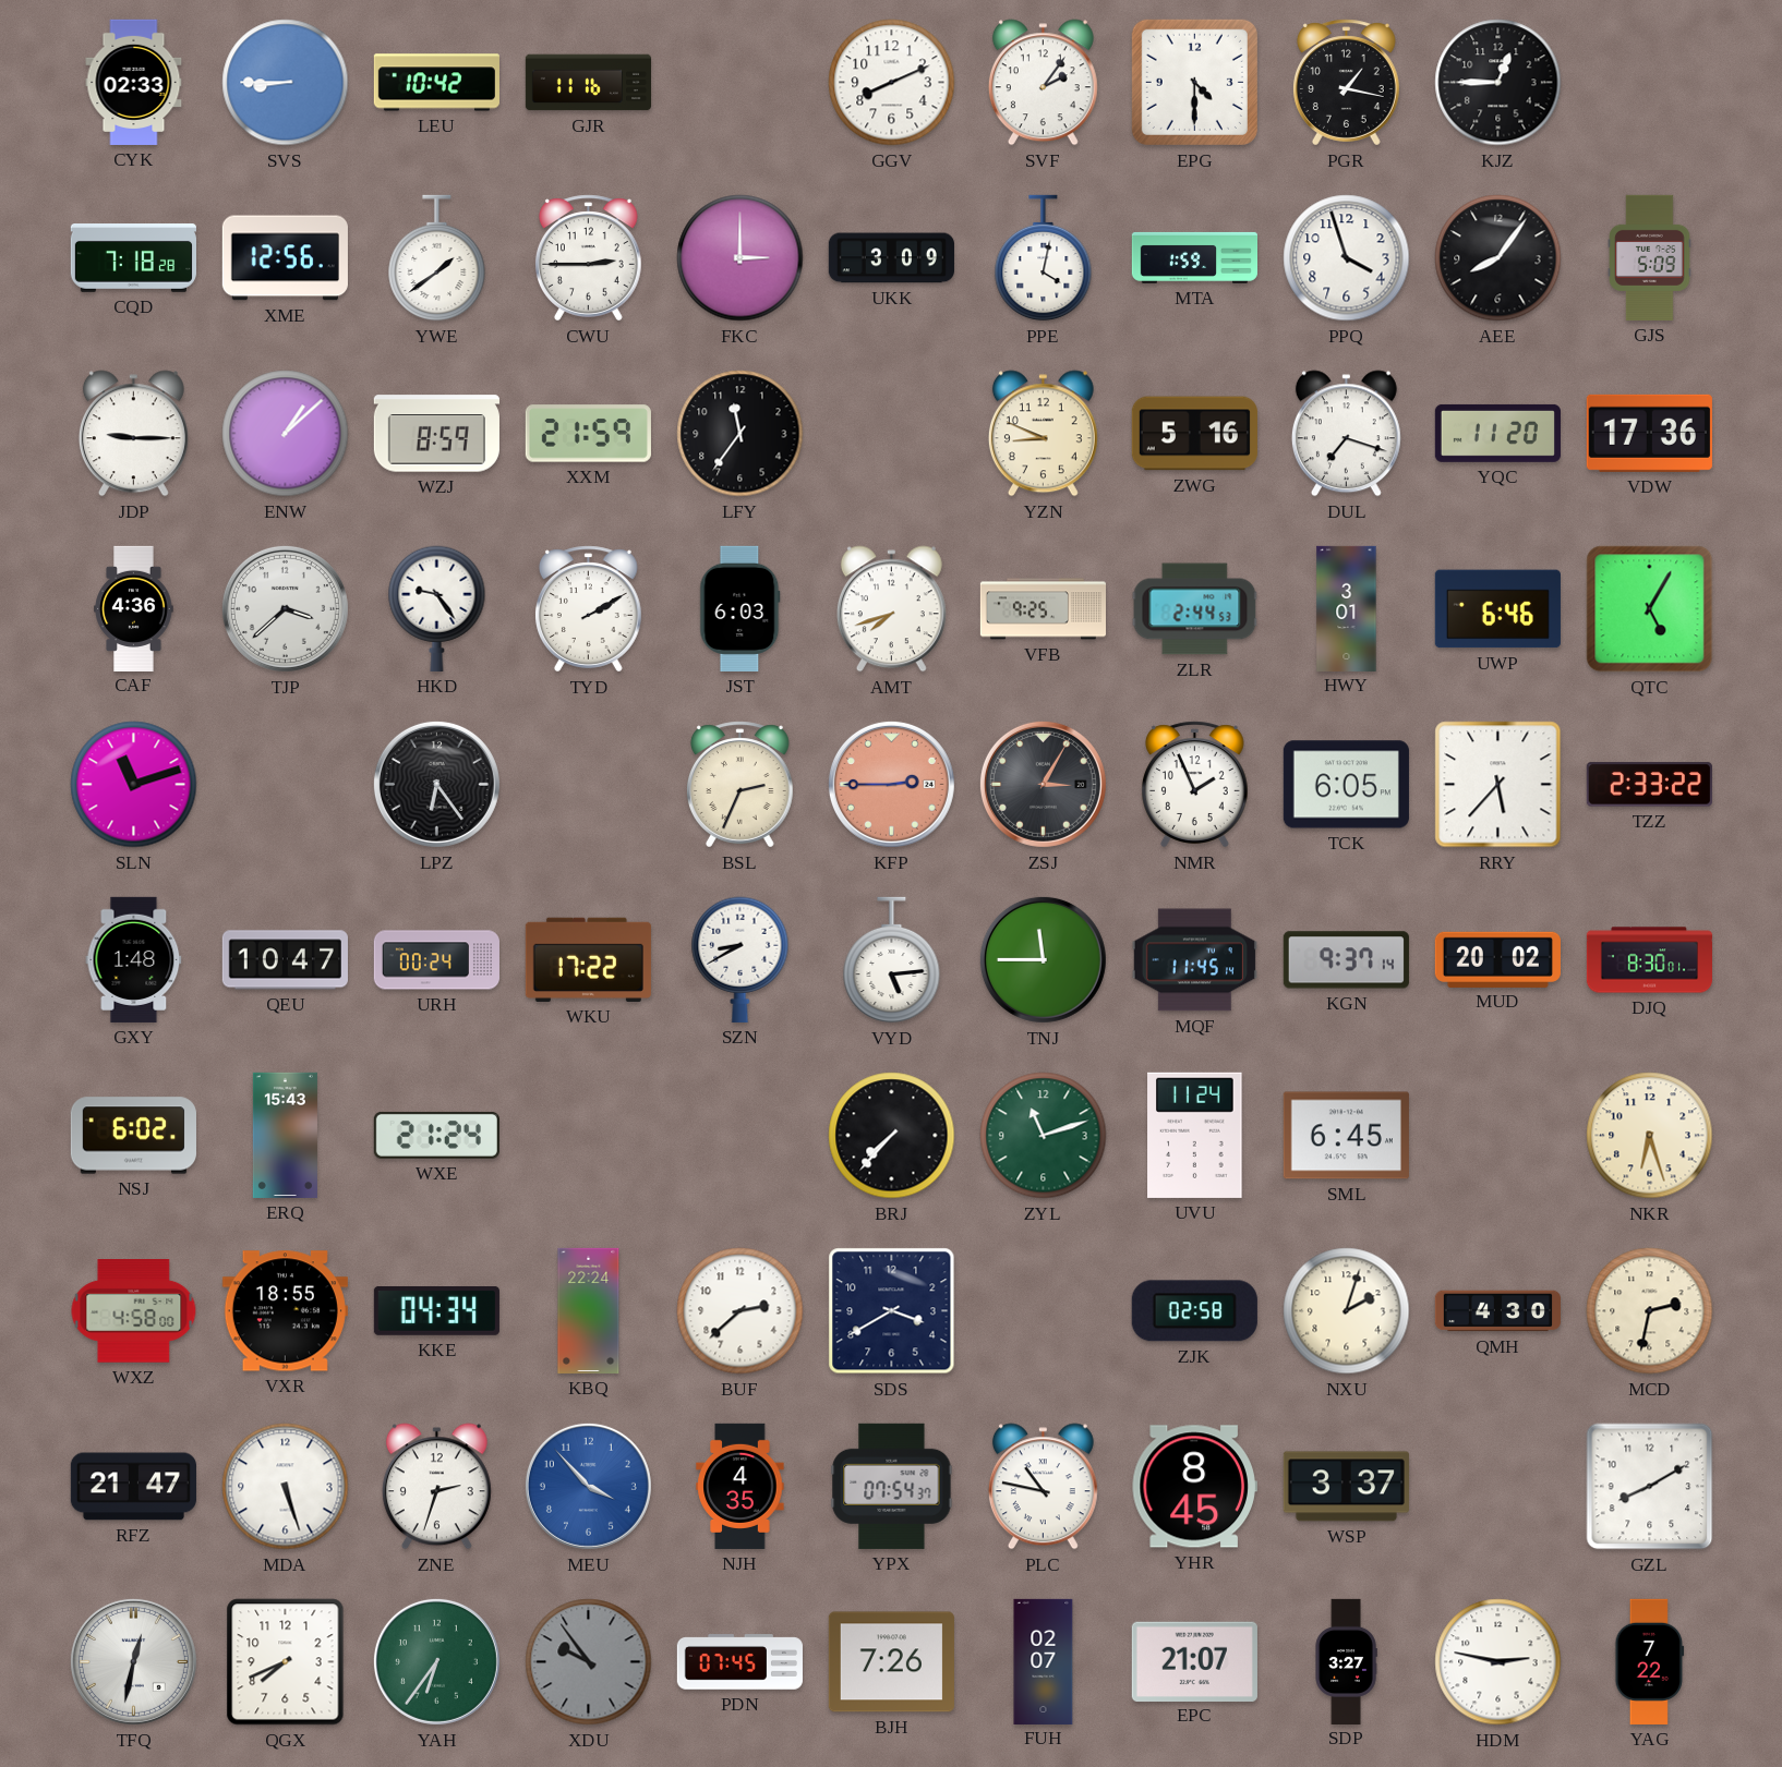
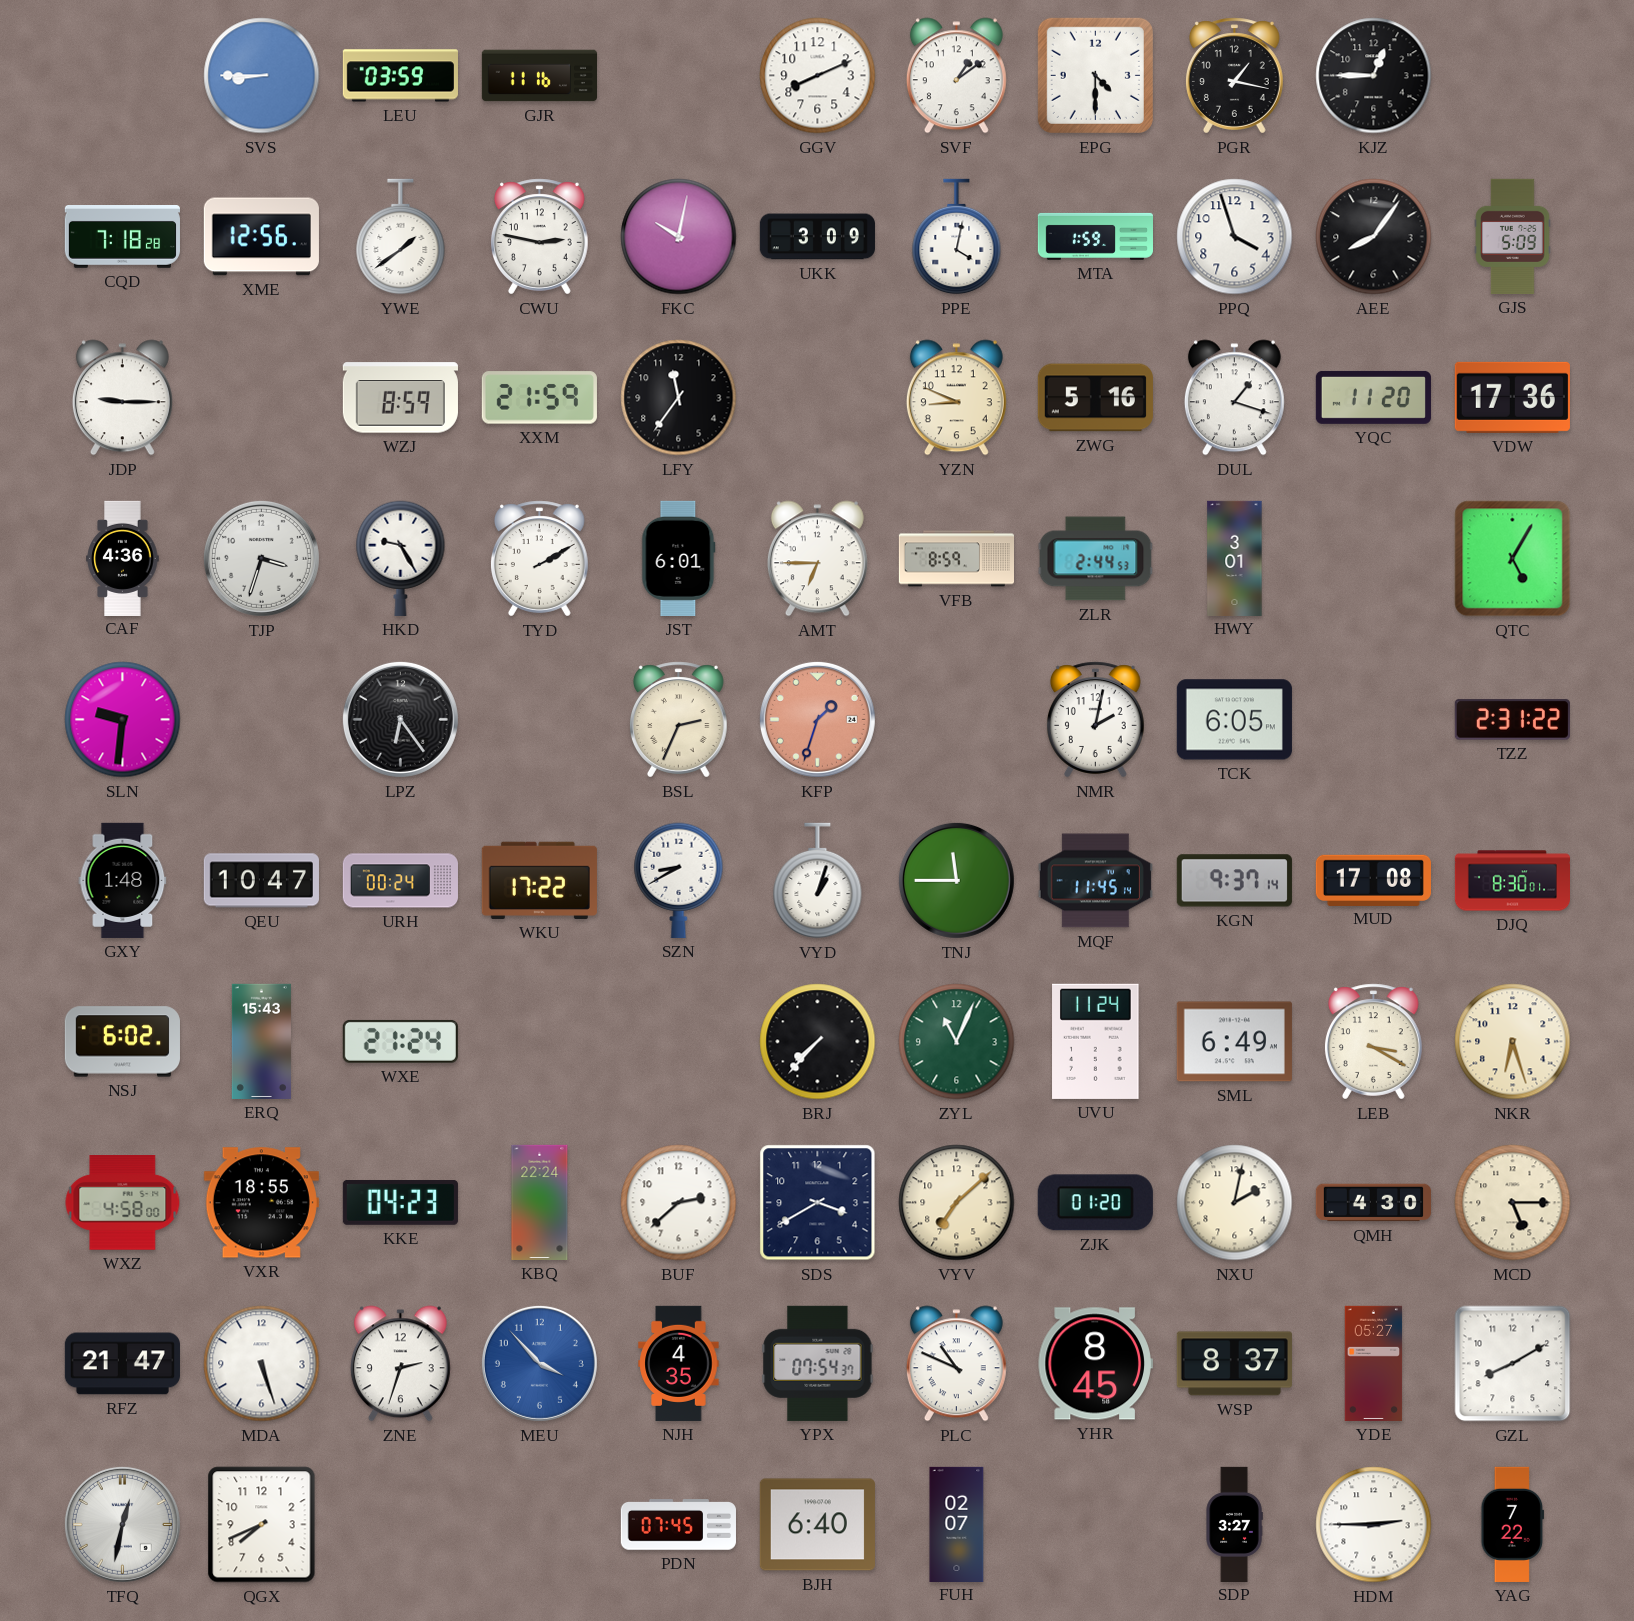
CYK: 02:33 -> none
LEU: 10:42 -> 03:59
SVF: 2:06 -> 1:09
CWU: 2:45 -> 2:47
FKC: 3:00 -> 10:02
ENW: 1:08 -> none
DUL: 7:18 -> 1:18
TJP: 3:38 -> 3:33
HKD: 9:24 -> 9:25
JST: 6:03 -> 6:01
AMT: 7:42 -> 6:45
VFB: 9:25 -> 8:59
UWP: 6:46 -> none
SLN: 11:12 -> 9:31
KFP: 2:45 -> 1:33
ZSJ: 3:05 -> none
NMR: 1:56 -> 2:02
RRY: 5:37 -> none
TZZ: 2:33 -> 2:31
VYD: 5:14 -> 1:03
MUD: 20:02 -> 17:08
ZYL: 11:12 -> 11:04
SML: 6:45 -> 6:49
LEB: none -> 3:20
KKE: 04:34 -> 04:23
VYV: none -> 7:08
ZJK: 02:58 -> 01:20
NXU: 2:03 -> 2:02
MCD: 2:32 -> 5:15
PLC: 10:47 -> 10:49
WSP: 3:37 -> 8:37
YDE: none -> 05:27
YAH: 6:36 -> none
XDU: 9:54 -> none
BJH: 7:26 -> 6:40
EPC: 21:07 -> none
HDM: 2:47 -> 2:45
